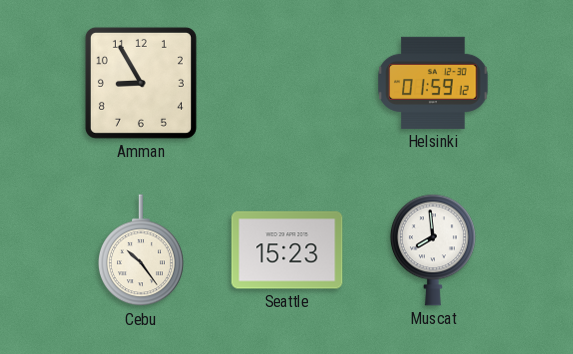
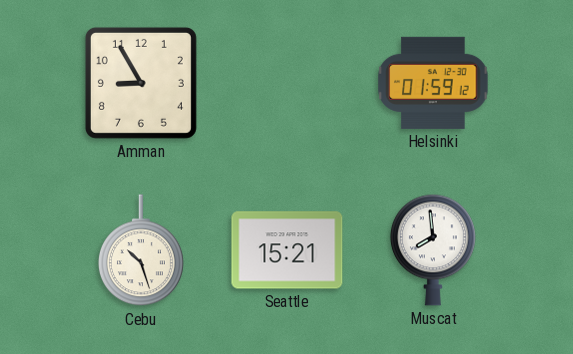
Cebu: 10:24 -> 10:27
Seattle: 15:23 -> 15:21
